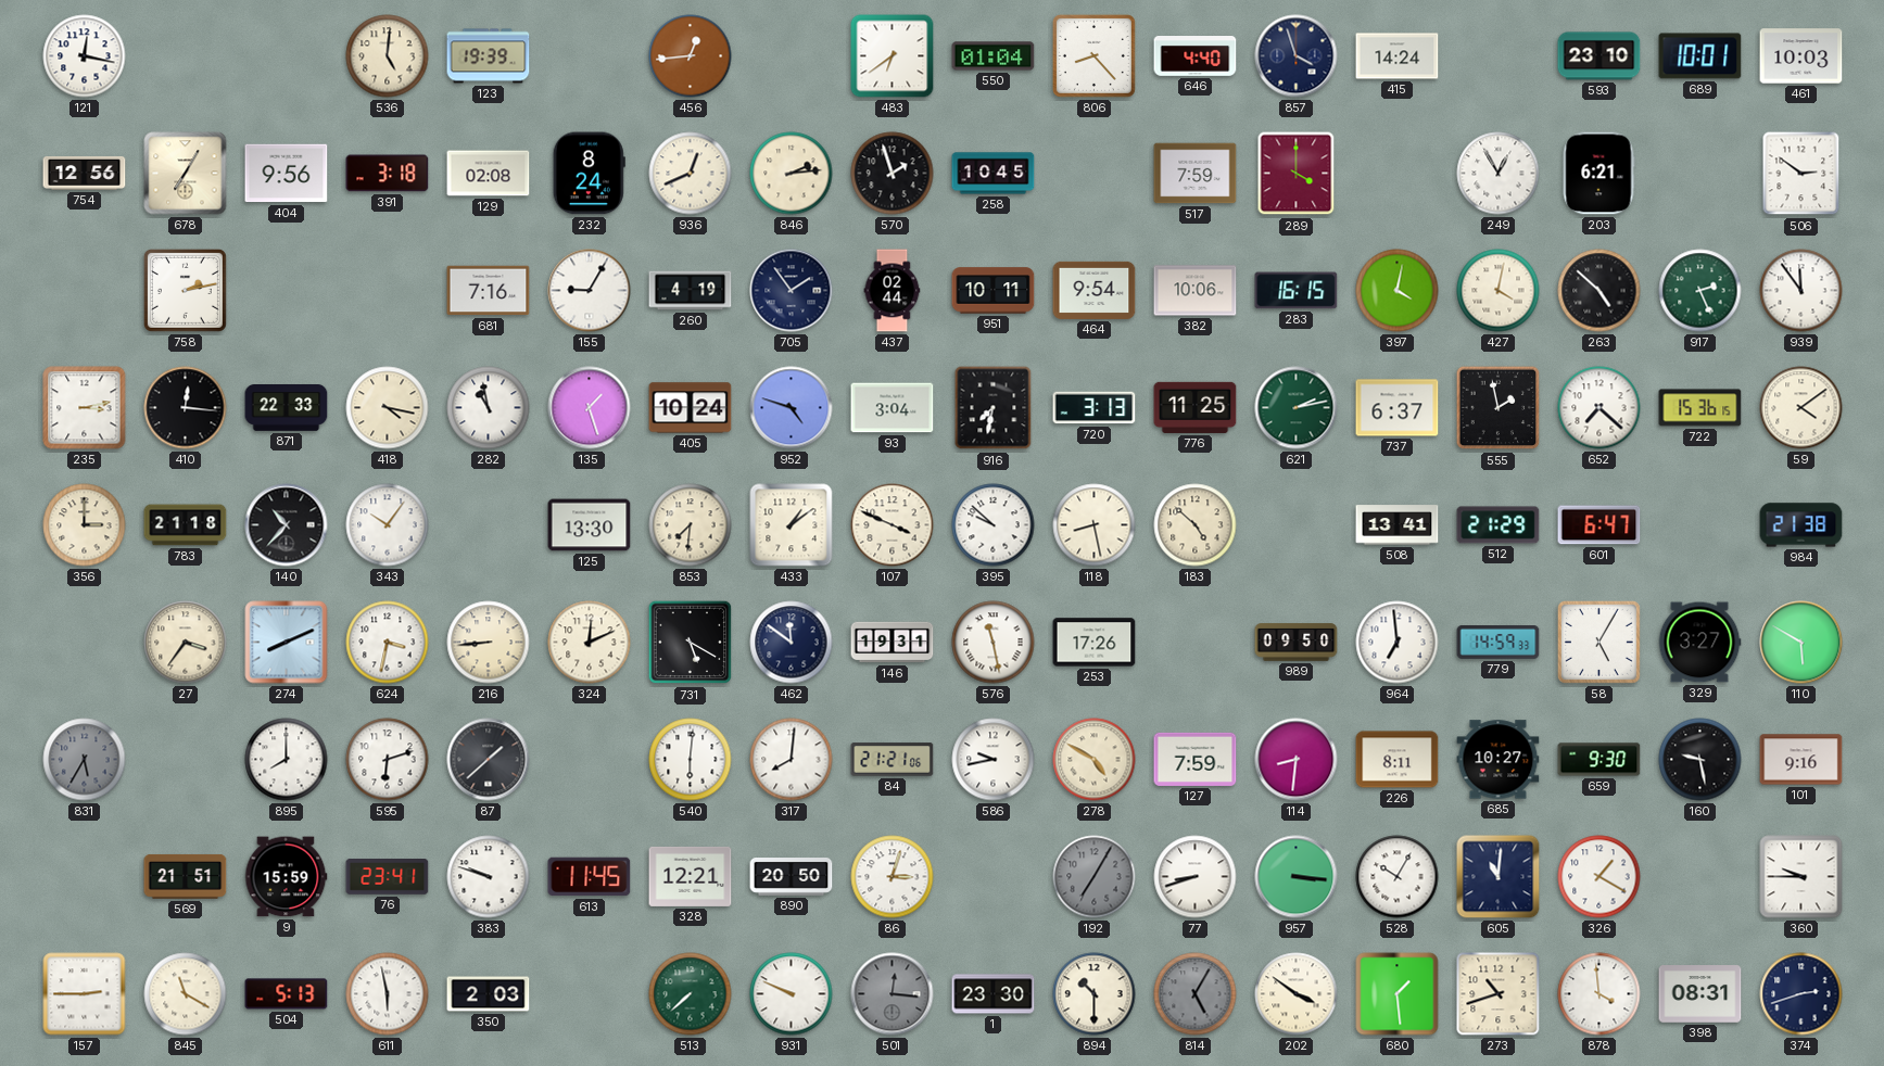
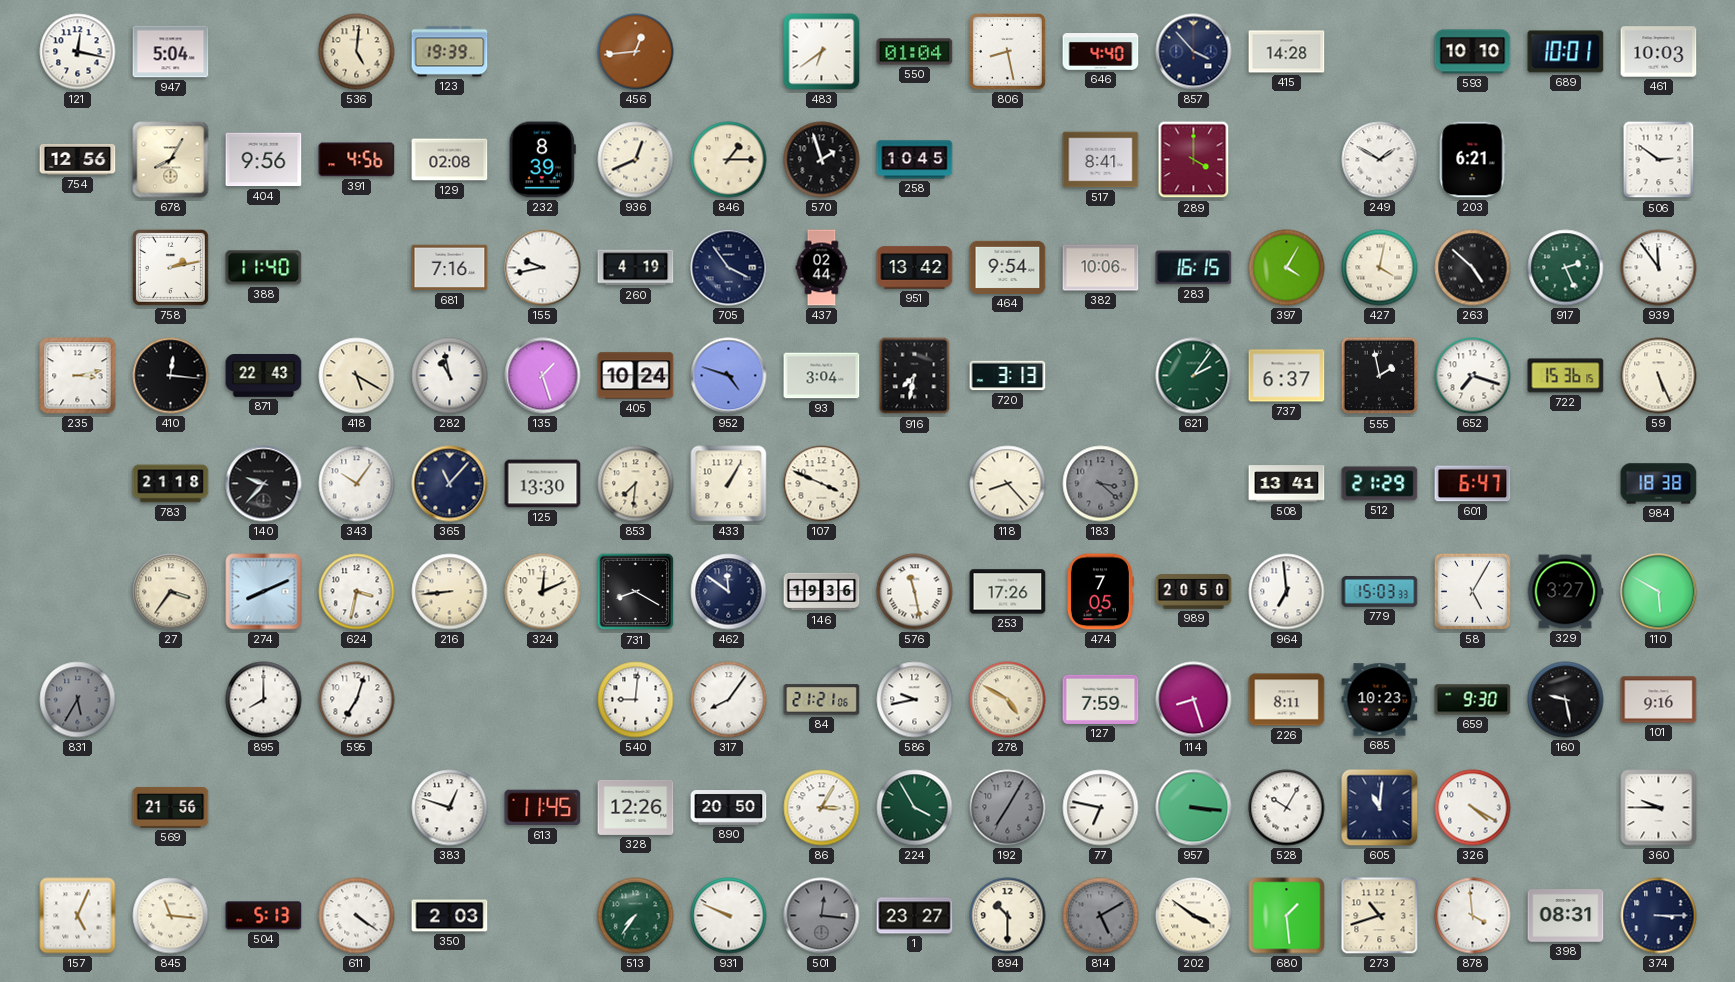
947: none -> 5:04
806: 8:23 -> 8:28
857: 3:57 -> 3:53
415: 14:24 -> 14:28
593: 23:10 -> 10:10
678: 7:05 -> 8:05
391: 3:18 -> 4:56
232: 8:24 -> 8:39
846: 2:14 -> 1:15
517: 7:59 -> 8:41
249: 12:55 -> 1:50
388: none -> 11:40
155: 9:05 -> 9:43
705: 1:54 -> 3:54
951: 10:11 -> 13:42
397: 4:02 -> 4:05
871: 22:33 -> 22:43
418: 4:17 -> 5:20
776: 11:25 -> none
621: 2:13 -> 2:06
652: 7:22 -> 7:18
59: 4:09 -> 5:26
356: 3:00 -> none
140: 10:37 -> 9:37
365: none -> 11:07
433: 1:09 -> 1:05
395: 9:52 -> none
118: 8:28 -> 8:23
183: 4:52 -> 3:22
183 dial: cream -> grey
984: 21:38 -> 18:38
731: 5:20 -> 8:20
146: 19:31 -> 19:36
474: none -> 7:05
989: 09:50 -> 20:50
779: 14:59 -> 15:03
595: 6:12 -> 7:03
87: 1:38 -> none
540: 6:01 -> 9:01
317: 8:01 -> 8:06
114: 8:31 -> 8:27
685: 10:27 -> 10:23
569: 21:51 -> 21:56
9: 15:59 -> none
76: 23:41 -> none
383: 9:48 -> 12:48
328: 12:21 -> 12:26
86: 3:03 -> 3:05
224: none -> 3:55
77: 8:42 -> 6:47
326: 1:20 -> 4:20
157: 2:45 -> 5:04
845: 11:20 -> 11:16
611: 5:58 -> 4:21
513: 7:38 -> 7:36
1: 23:30 -> 23:27
814: 5:05 -> 5:10
374: 2:42 -> 3:15
